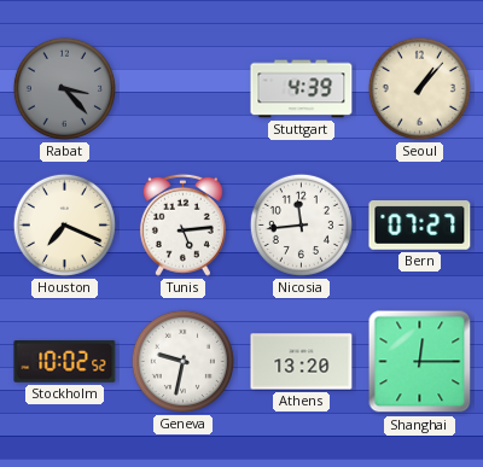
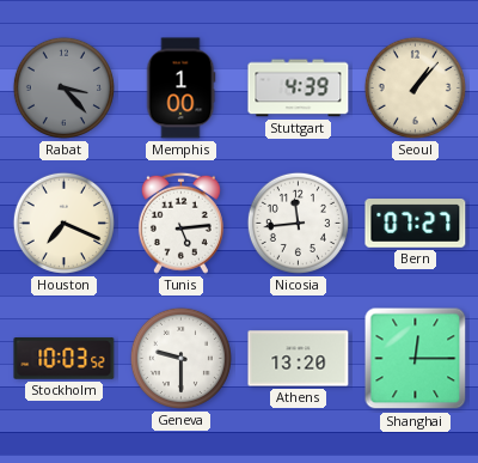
Memphis: none -> 1:00
Stockholm: 10:02 -> 10:03
Geneva: 9:32 -> 9:30
